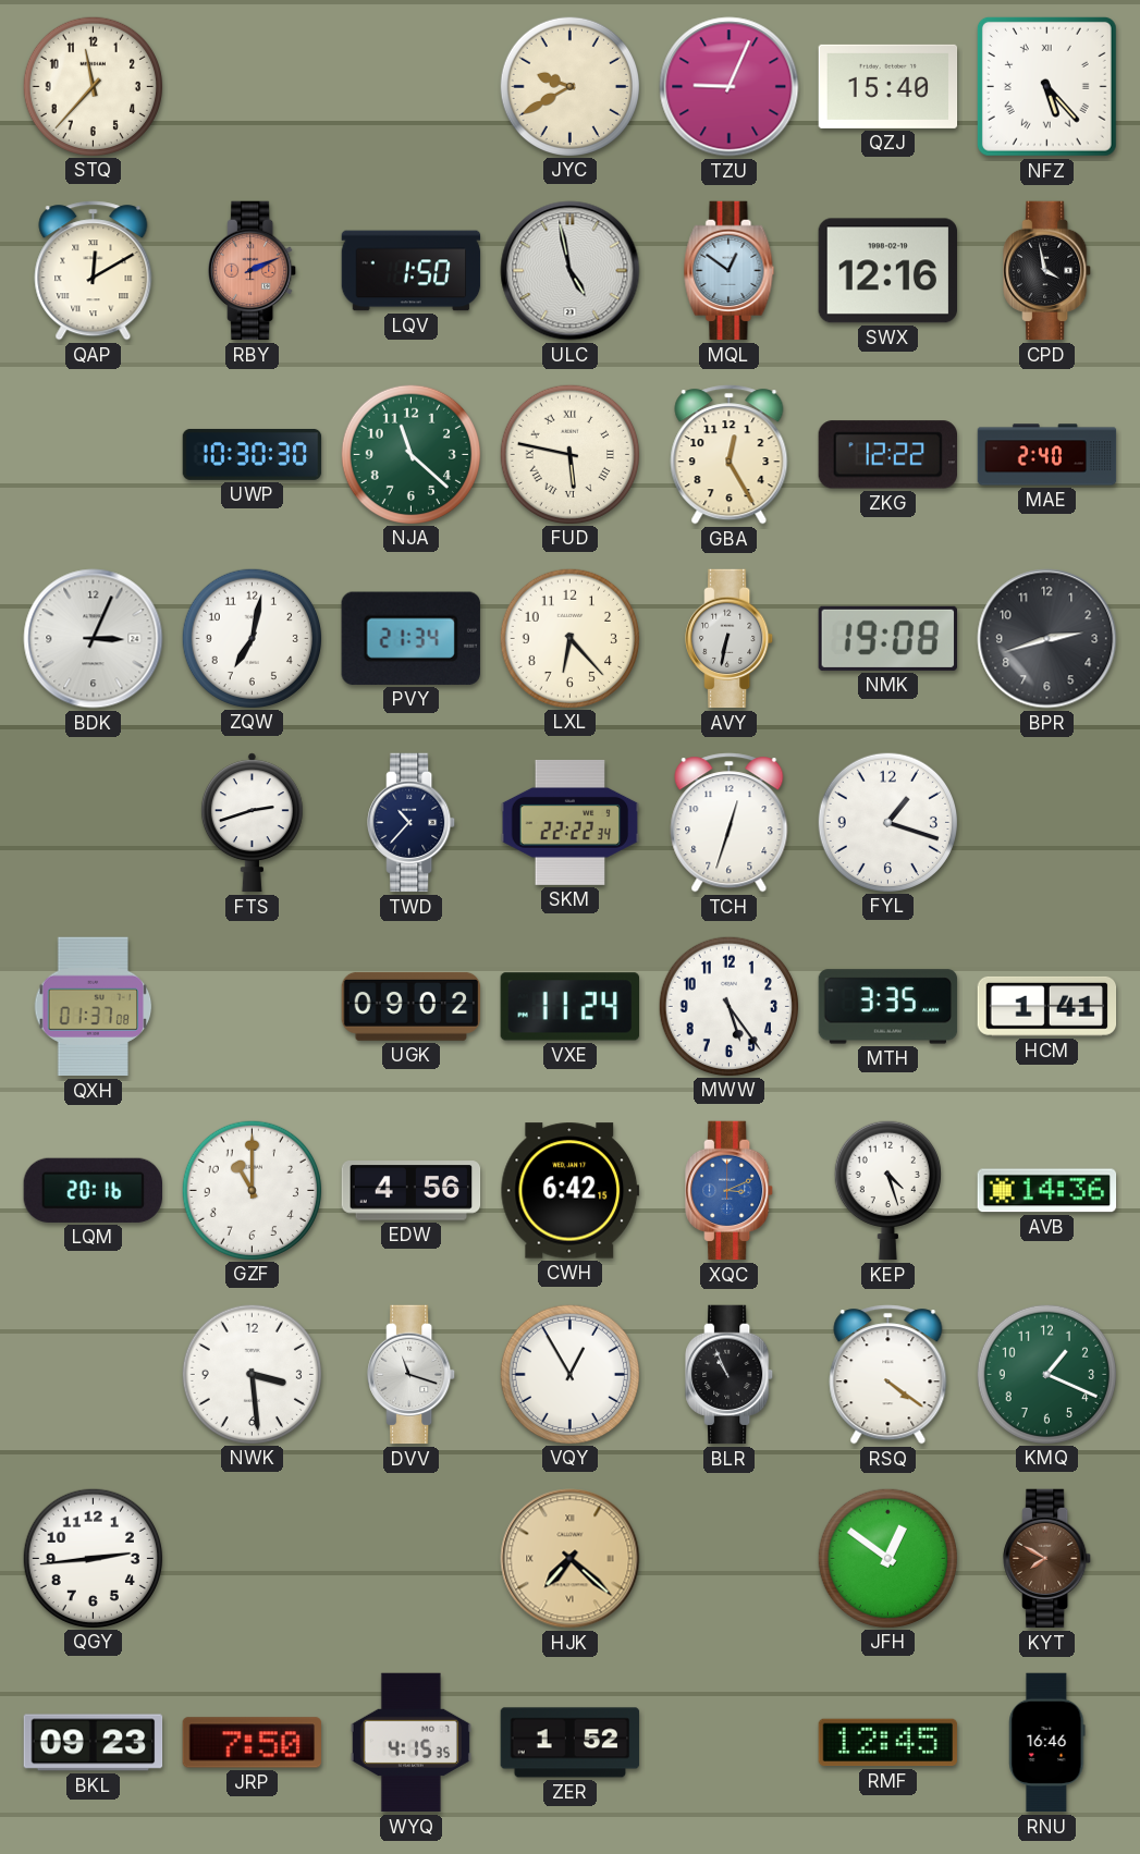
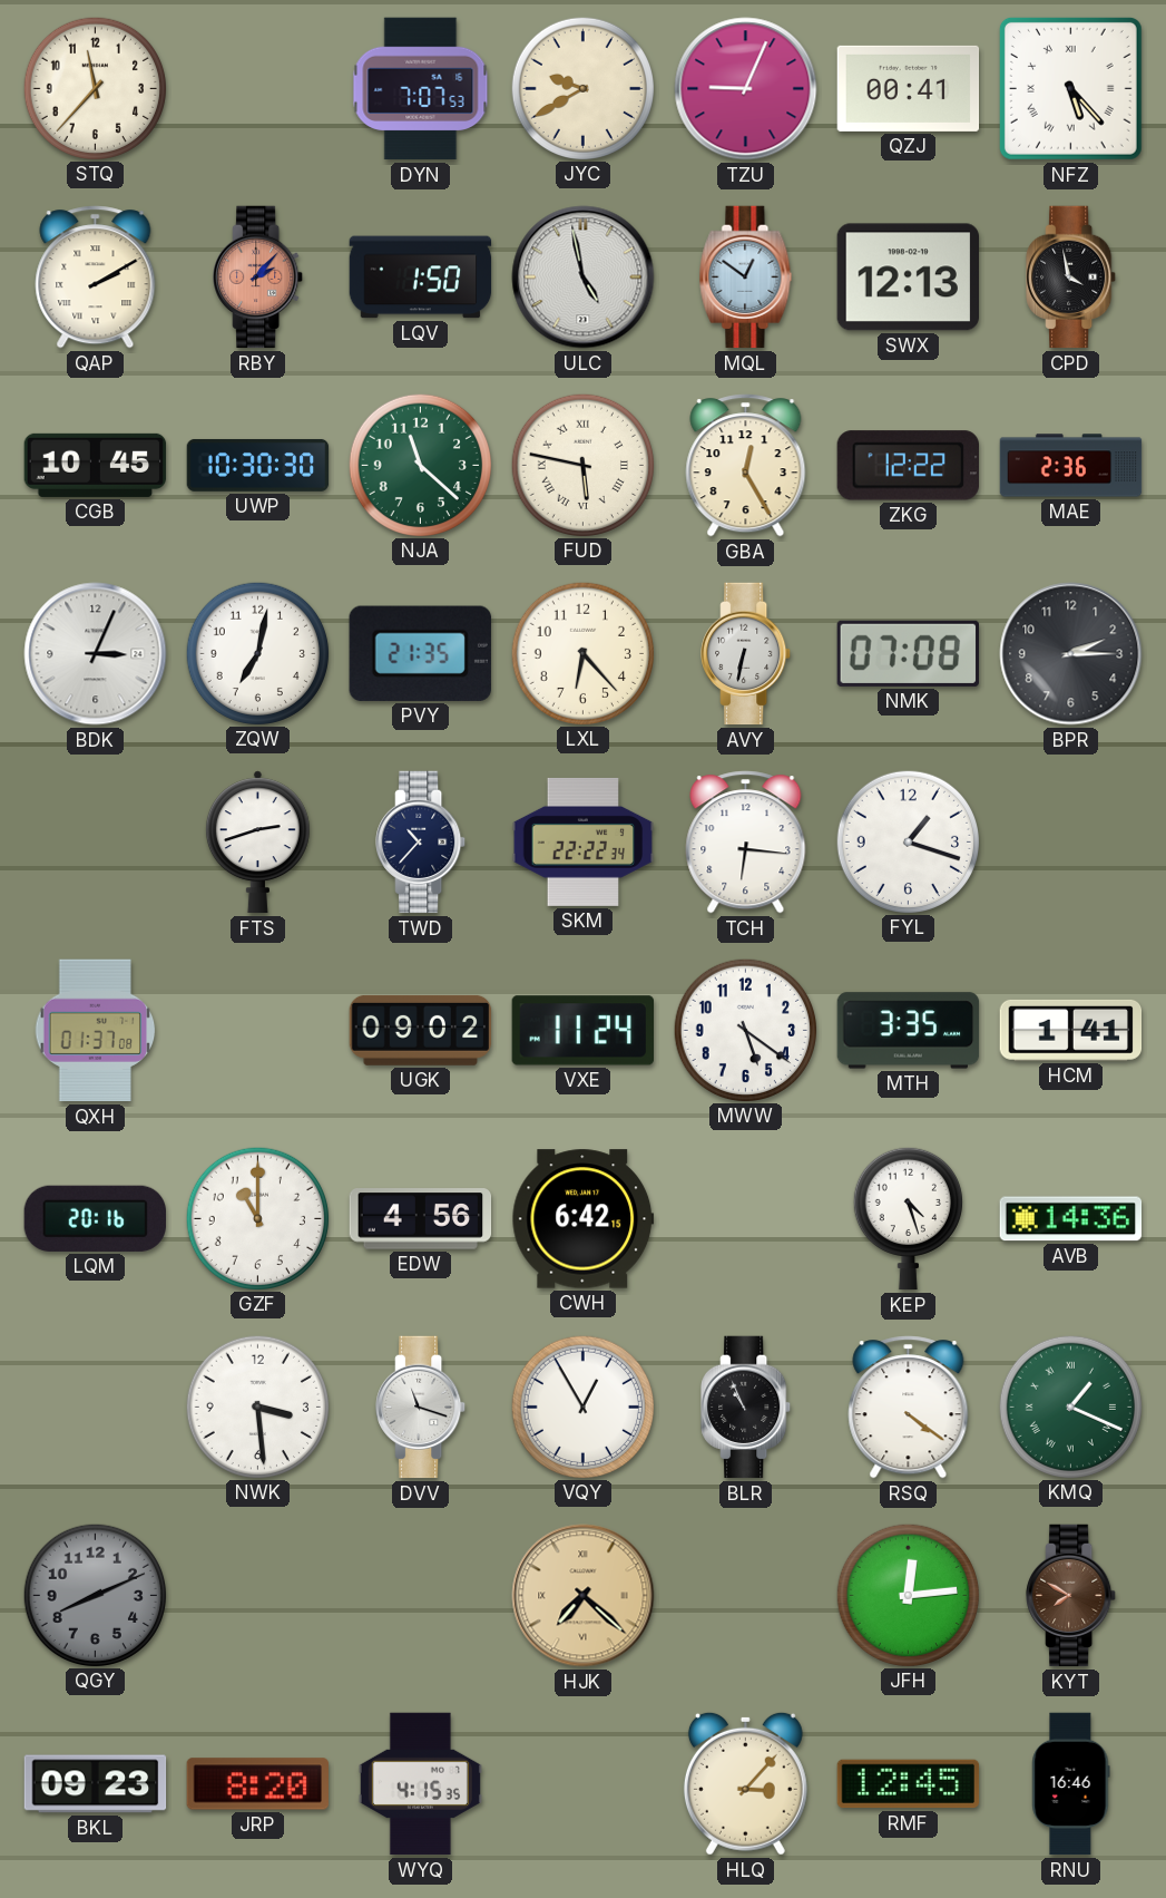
DYN: none -> 7:07
QZJ: 15:40 -> 00:41
QAP: 12:10 -> 2:10
RBY: 2:11 -> 2:07
SWX: 12:16 -> 12:13
CGB: none -> 10:45
MAE: 2:40 -> 2:36
PVY: 21:34 -> 21:35
NMK: 19:08 -> 07:08
BPR: 2:42 -> 2:15
TCH: 12:33 -> 6:16
MWW: 5:24 -> 5:21
XQC: 3:11 -> none
KMQ numerals: Arabic -> Roman
QGY: 2:44 -> 8:11
QGY dial: white -> grey
JFH: 12:51 -> 12:14
JRP: 7:50 -> 8:20
ZER: 1:52 -> none
HLQ: none -> 3:07
